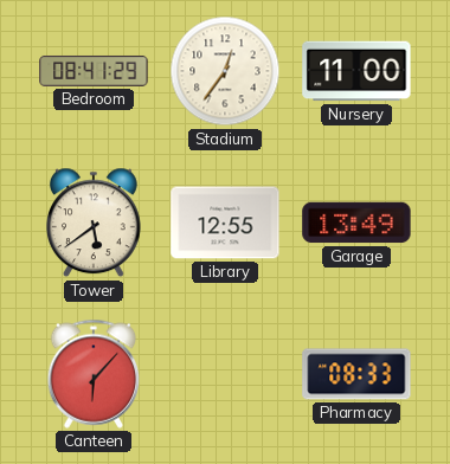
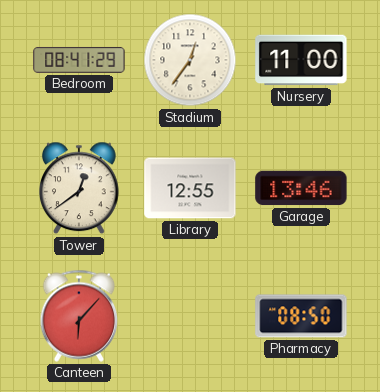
Tower: 5:39 -> 12:39
Garage: 13:49 -> 13:46
Pharmacy: 08:33 -> 08:50
